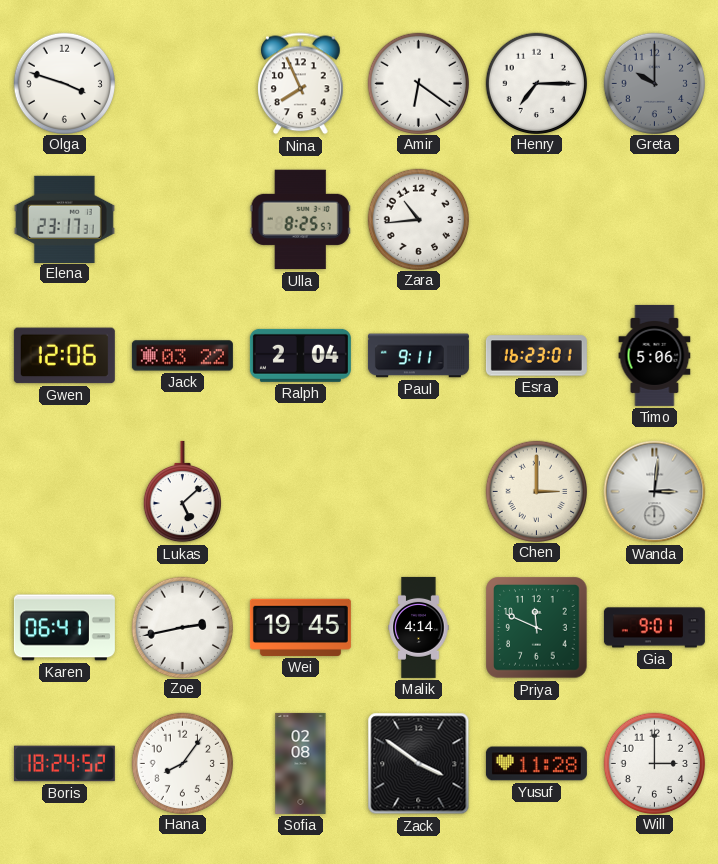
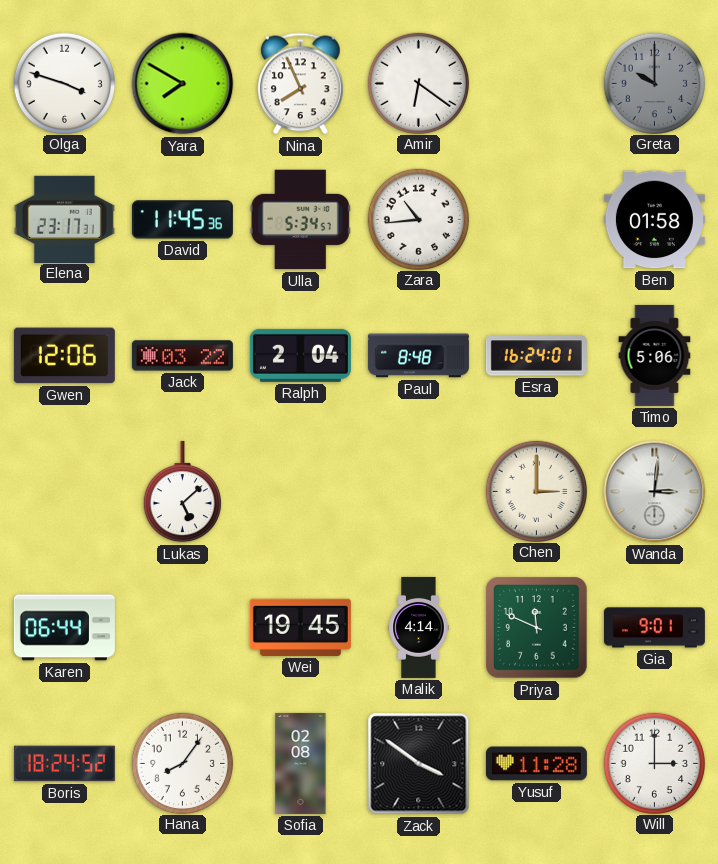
Yara: none -> 7:50
Henry: 7:15 -> none
David: none -> 11:45
Ulla: 8:25 -> 5:34
Ben: none -> 01:58
Paul: 9:11 -> 8:48
Esra: 16:23 -> 16:24
Karen: 06:41 -> 06:44
Zoe: 2:43 -> none
